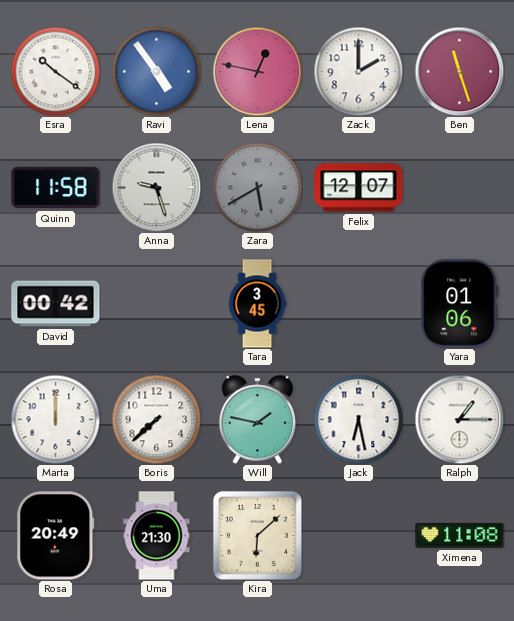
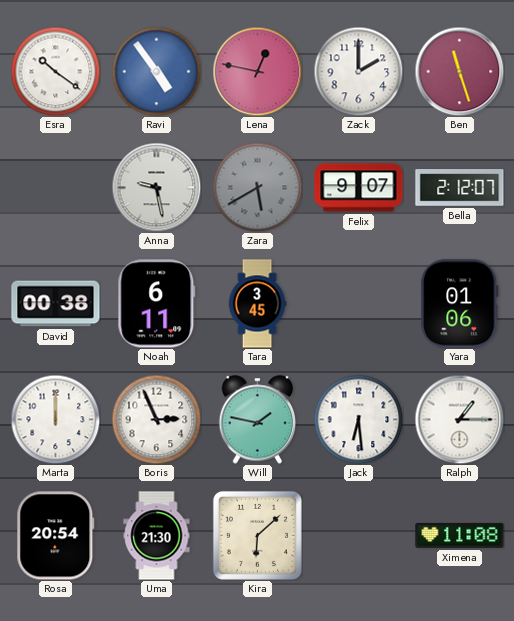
Quinn: 11:58 -> none
Anna: 9:27 -> 9:28
Felix: 12:07 -> 9:07
Bella: none -> 2:12
David: 00:42 -> 00:38
Noah: none -> 6:11
Boris: 7:38 -> 2:56
Jack: 6:28 -> 6:29
Rosa: 20:49 -> 20:54
